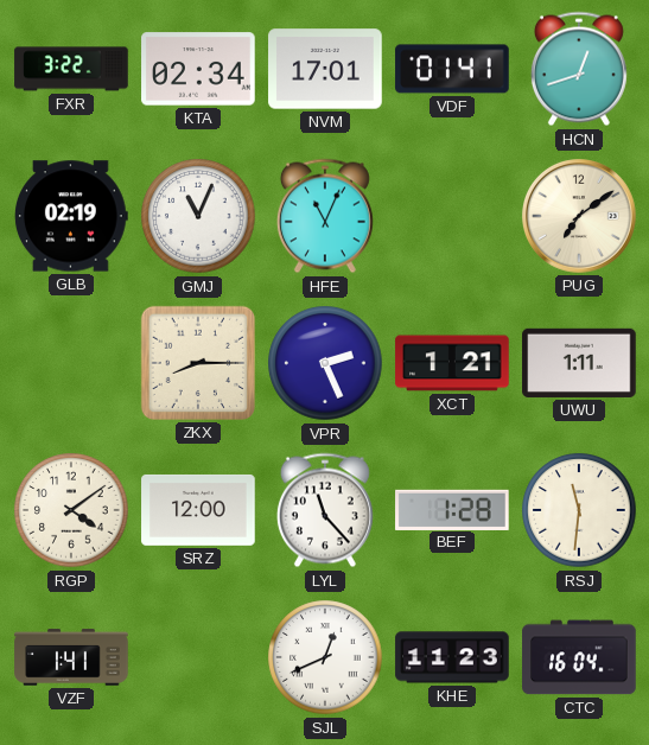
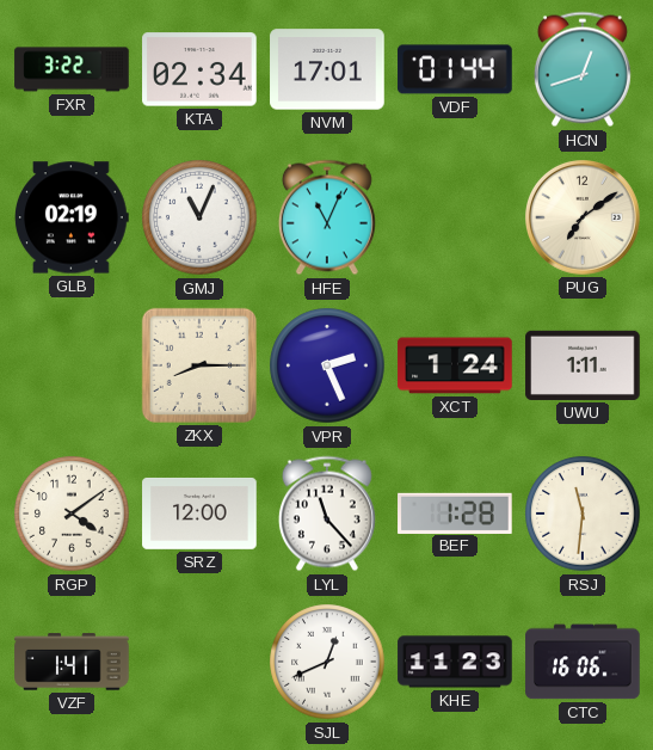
VDF: 01:41 -> 01:44
XCT: 1:21 -> 1:24
CTC: 16:04 -> 16:06
